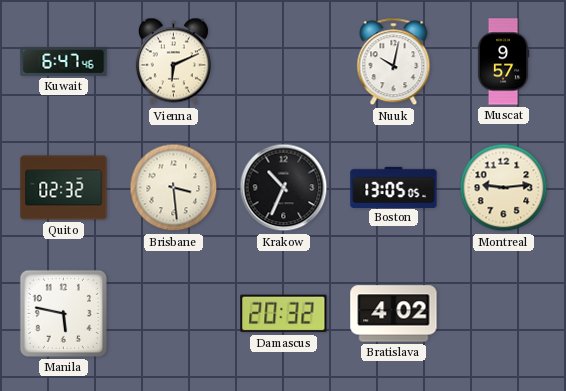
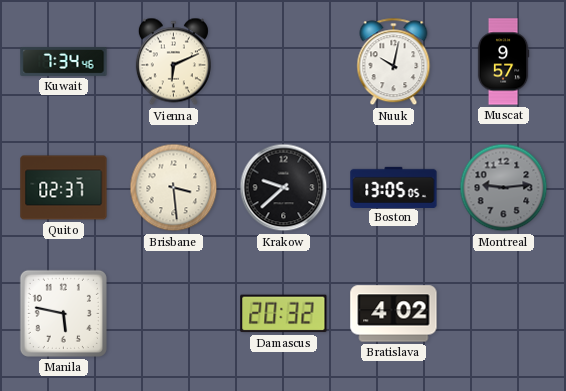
Kuwait: 6:47 -> 7:34
Quito: 02:32 -> 02:37
Krakow: 10:34 -> 9:38
Montreal dial: cream -> grey
